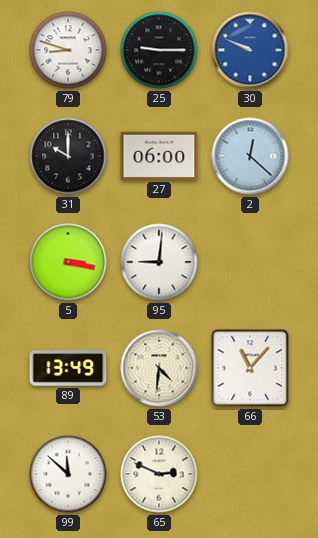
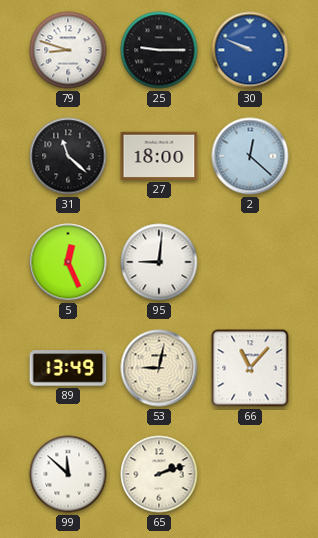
31: 10:00 -> 11:22
27: 06:00 -> 18:00
5: 3:17 -> 12:26
53: 4:31 -> 9:02
65: 2:49 -> 2:12
